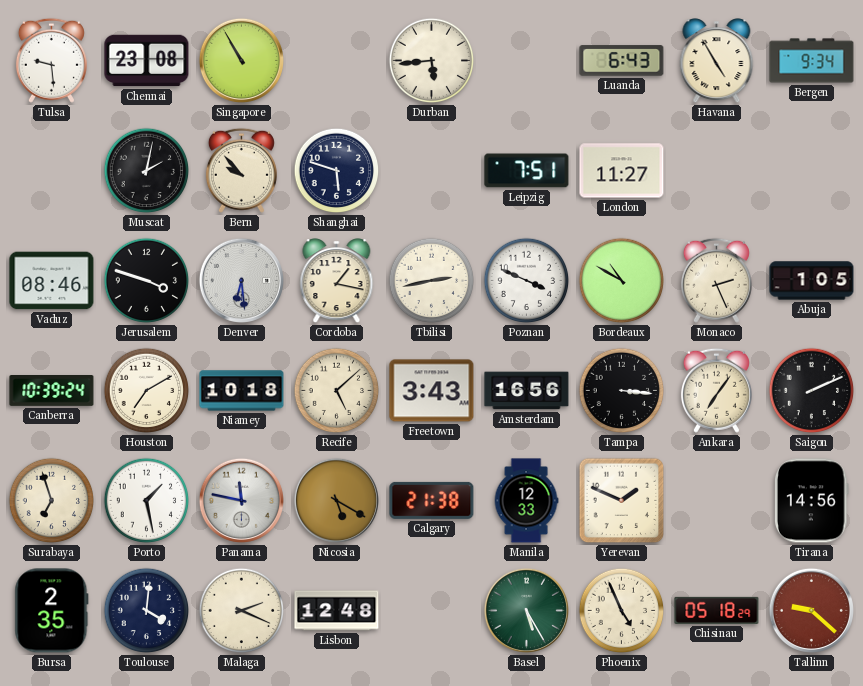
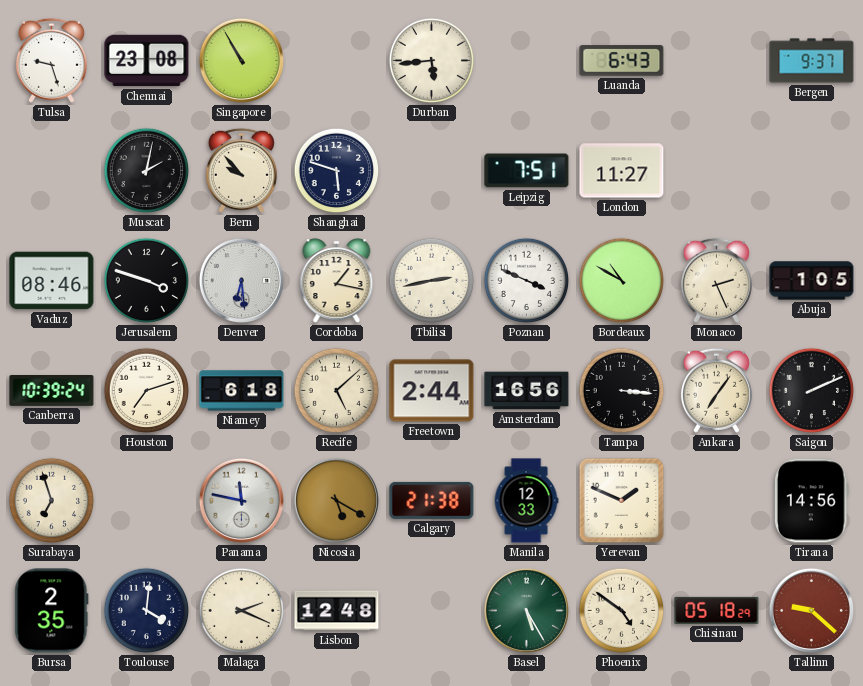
Tulsa: 9:29 -> 9:27
Havana: 4:55 -> none
Bergen: 9:34 -> 9:37
Houston: 7:10 -> 7:12
Niamey: 10:18 -> 6:18
Freetown: 3:43 -> 2:44
Porto: 1:28 -> none
Phoenix: 4:56 -> 4:51
